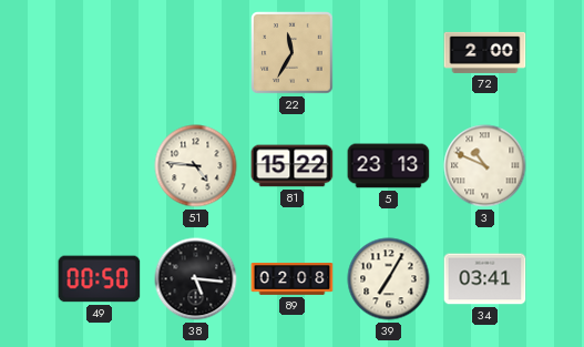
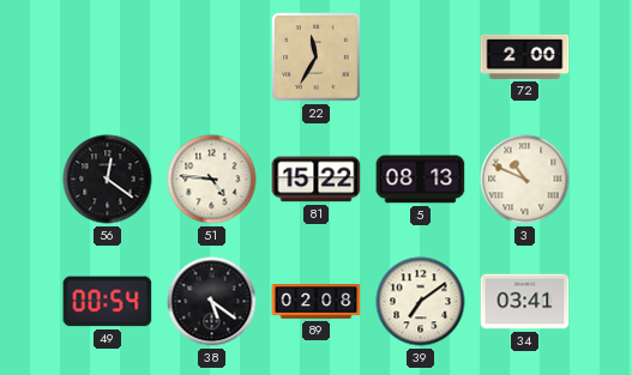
56: none -> 12:21
5: 23:13 -> 08:13
49: 00:50 -> 00:54
38: 5:16 -> 5:21
39: 7:05 -> 7:09
